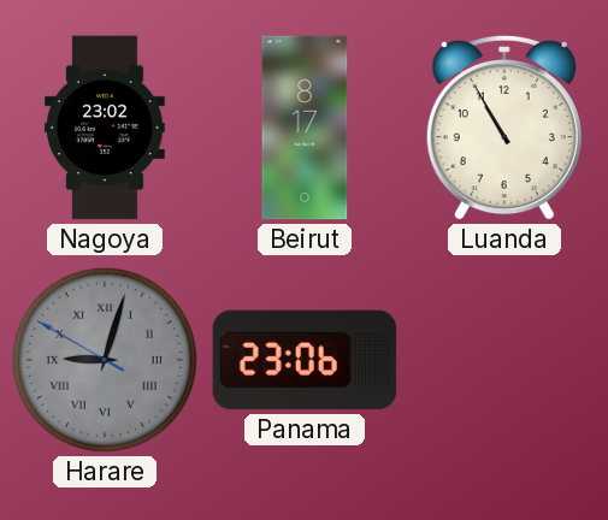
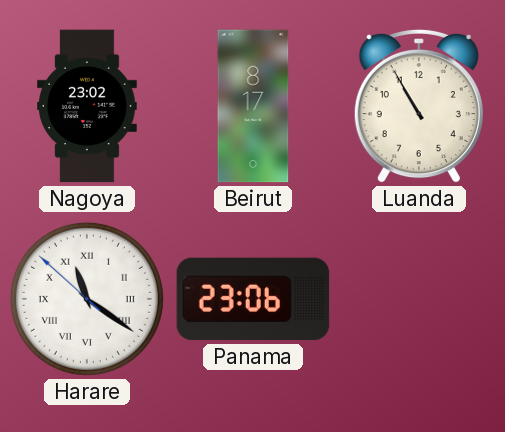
Harare: 9:02 -> 11:20
Harare dial: grey -> white
